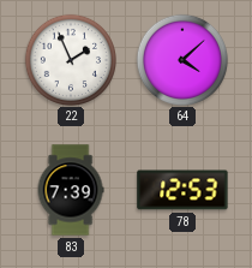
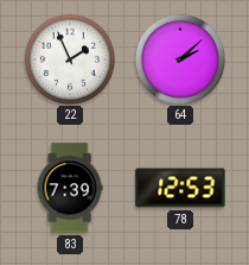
64: 4:08 -> 2:08
